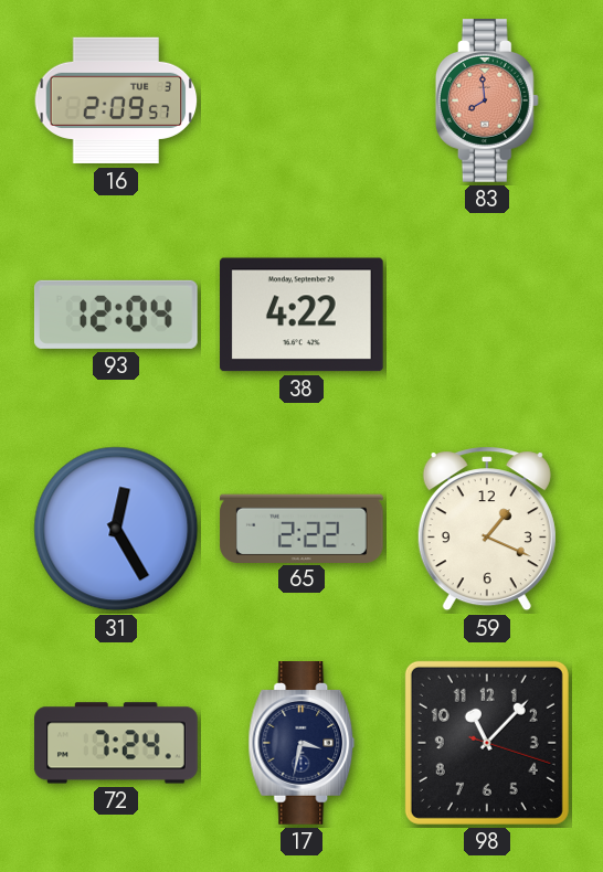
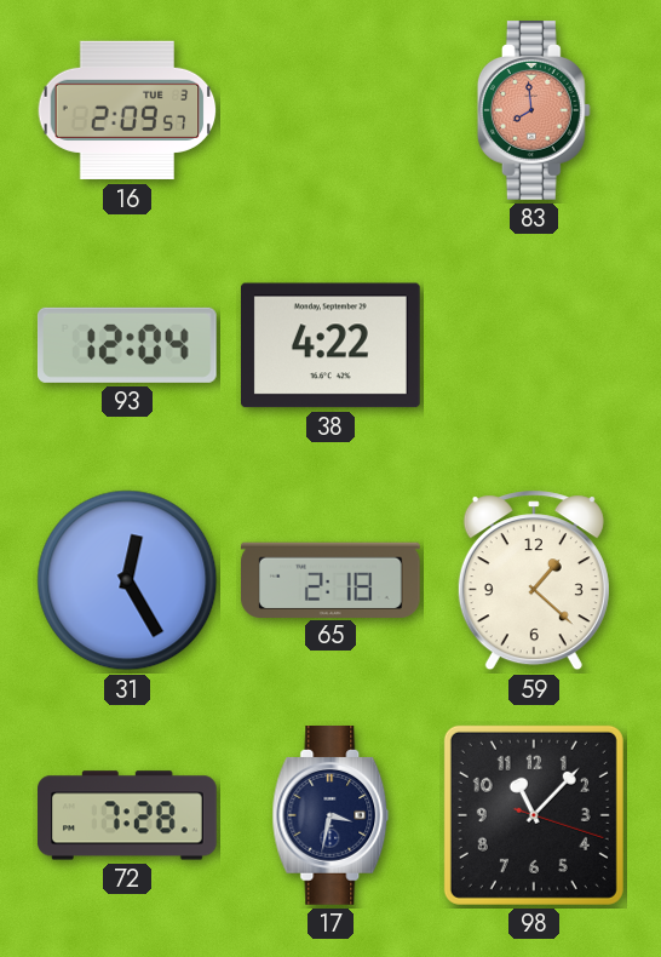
65: 2:22 -> 2:18
59: 1:19 -> 1:22
72: 7:24 -> 7:28
